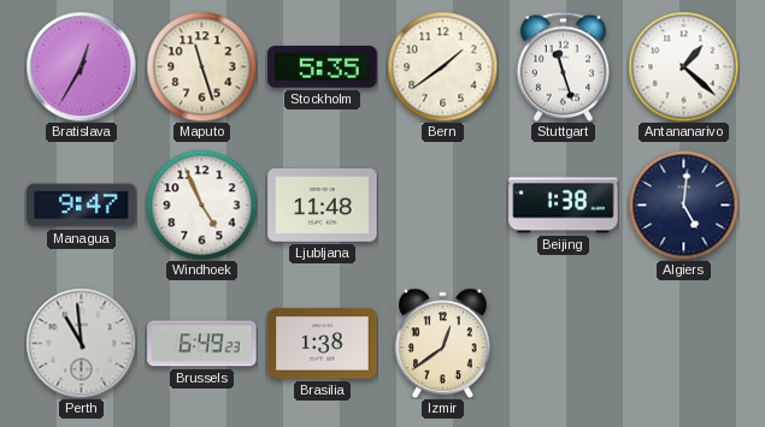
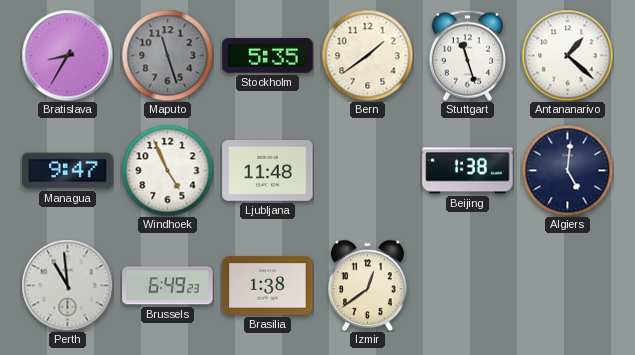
Bratislava: 12:35 -> 8:35
Maputo dial: cream -> grey
